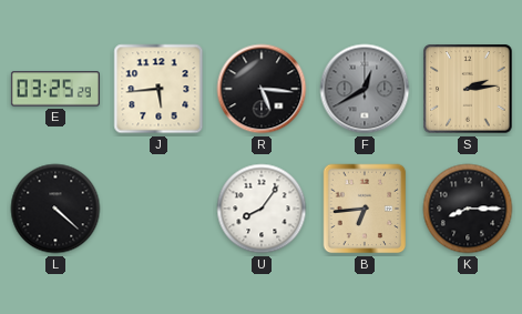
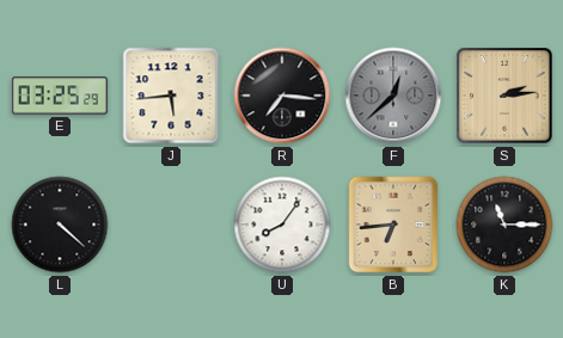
R: 5:16 -> 7:16
F: 12:40 -> 12:38
K: 8:15 -> 11:15
